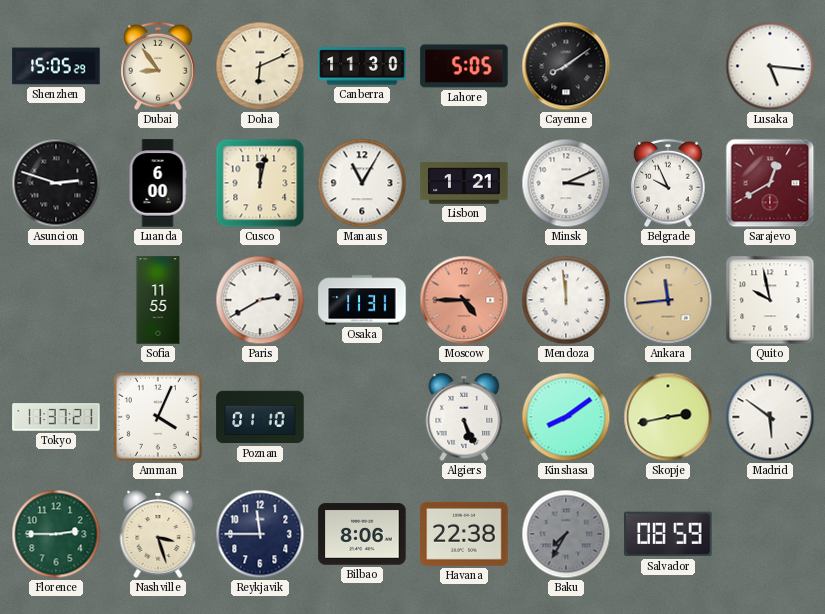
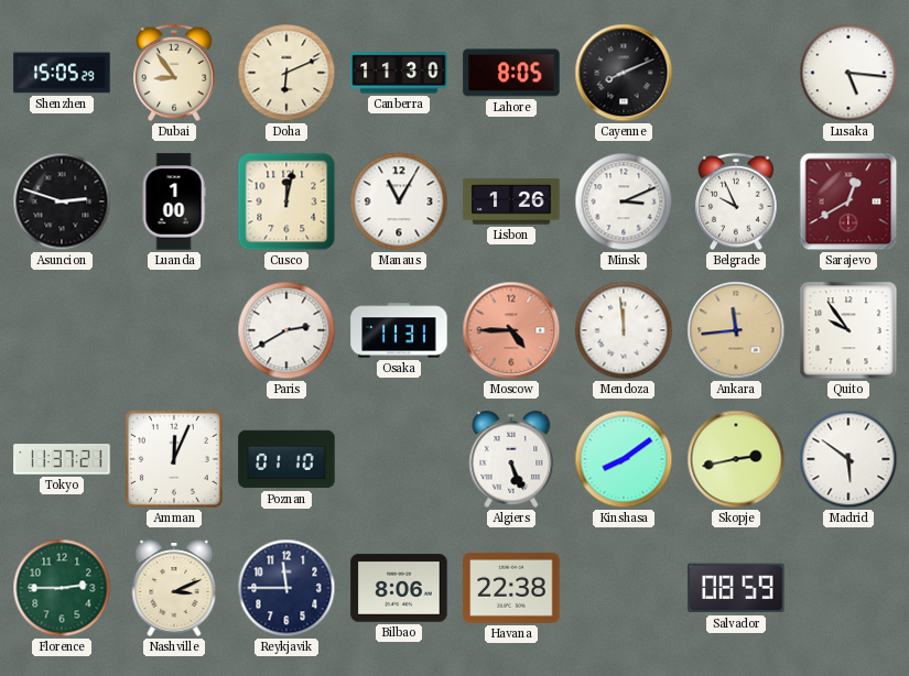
Lahore: 5:05 -> 8:05
Cayenne: 8:09 -> 8:11
Luanda: 6:00 -> 1:00
Lisbon: 1:21 -> 1:26
Sofia: 11:55 -> none
Quito: 9:58 -> 9:54
Amman: 4:04 -> 12:04
Nashville: 3:27 -> 3:11
Baku: 7:35 -> none
